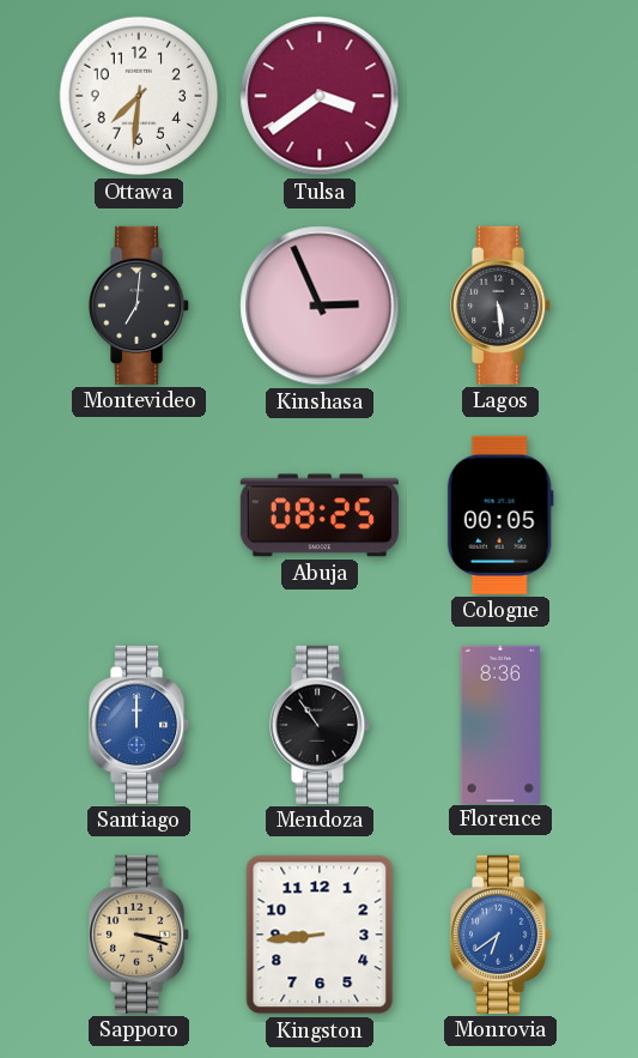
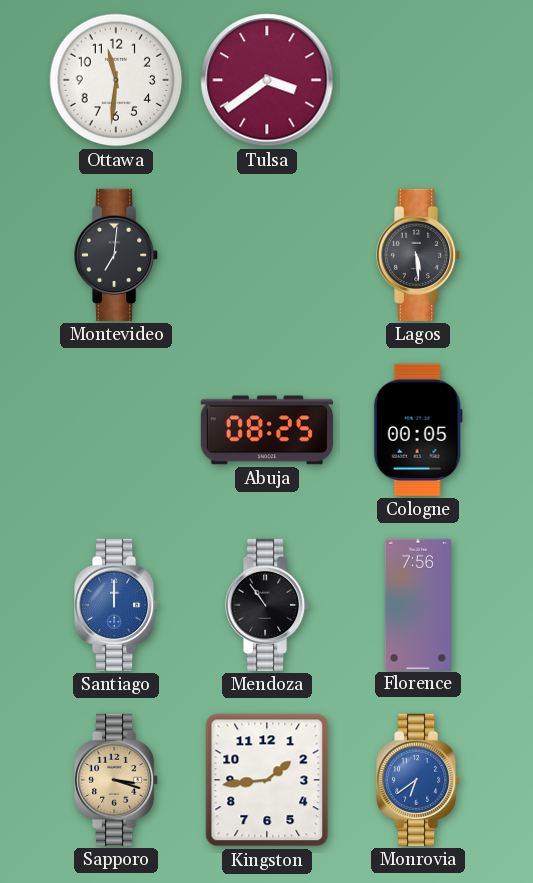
Ottawa: 7:31 -> 11:31
Kinshasa: 2:56 -> none
Florence: 8:36 -> 7:56
Kingston: 8:44 -> 1:44
